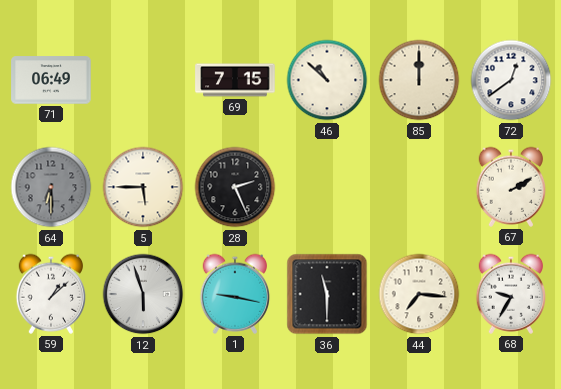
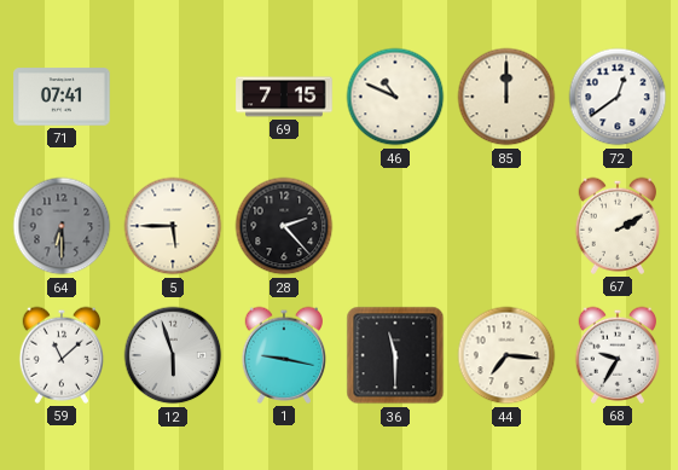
71: 06:49 -> 07:41
46: 10:52 -> 10:49
28: 2:26 -> 2:23
59: 1:08 -> 11:08
